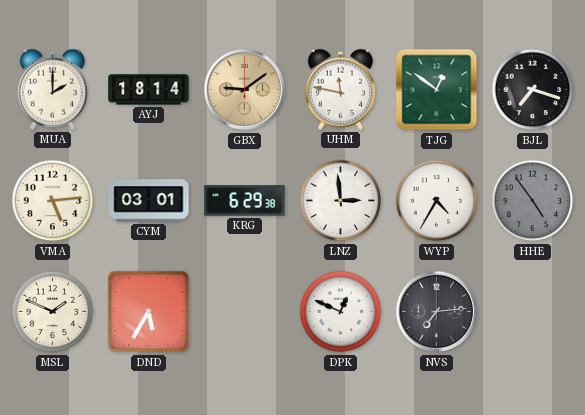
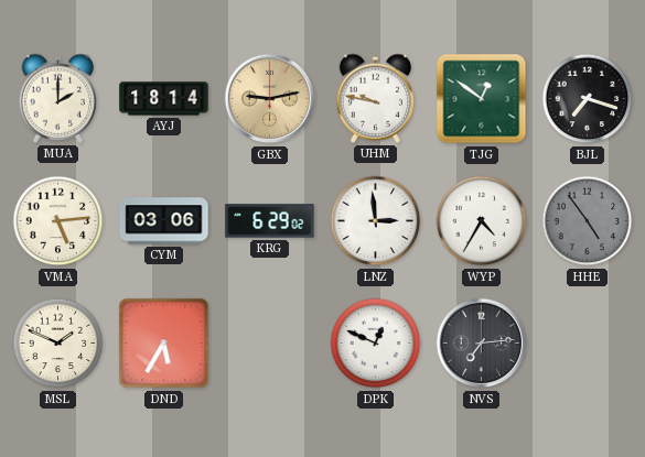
GBX: 9:09 -> 9:13
UHM: 11:47 -> 9:47
CYM: 03:01 -> 03:06
KRG: 6:29:38 -> 6:29:02
